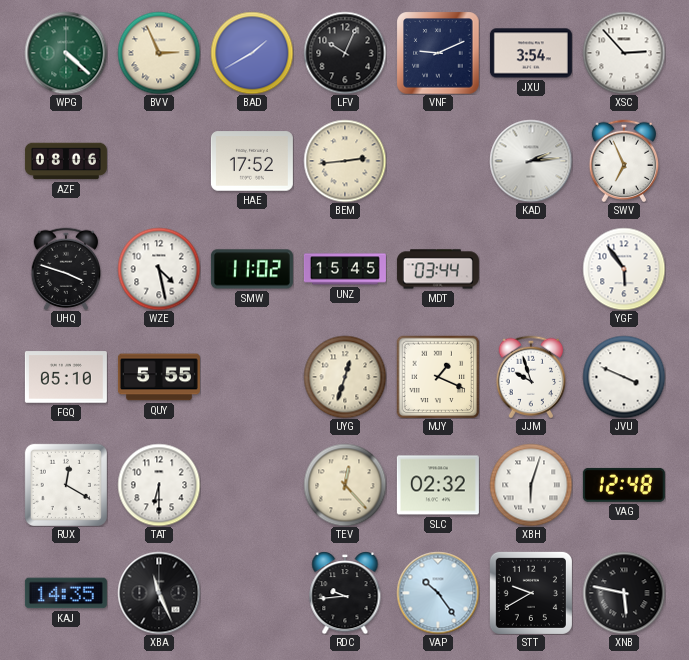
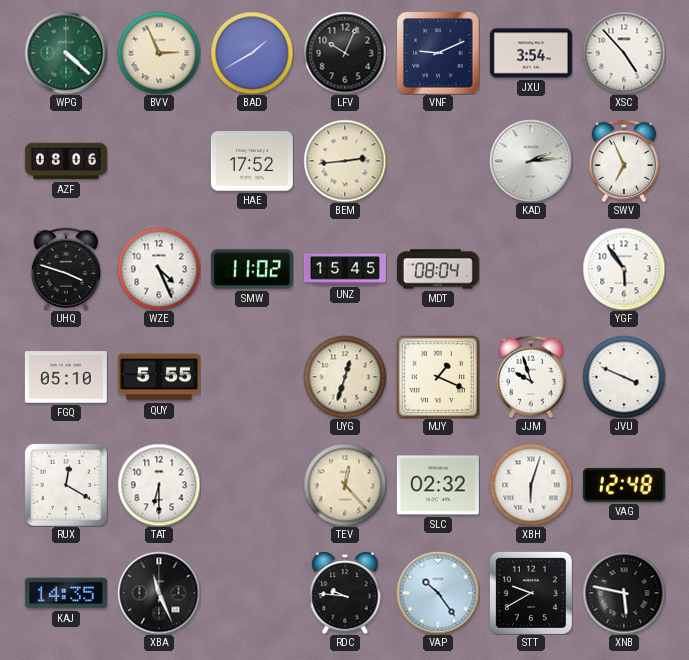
XSC: 2:53 -> 4:53
WZE: 4:28 -> 4:26
MDT: 03:44 -> 08:04
RDC: 9:44 -> 9:46
